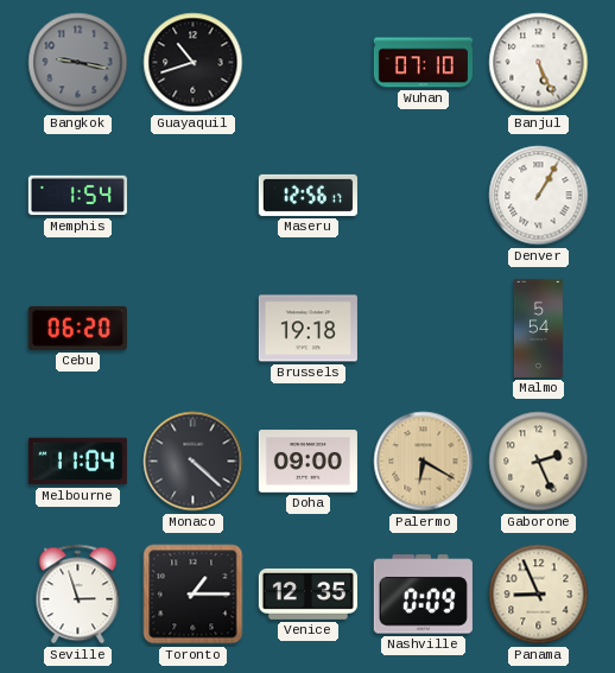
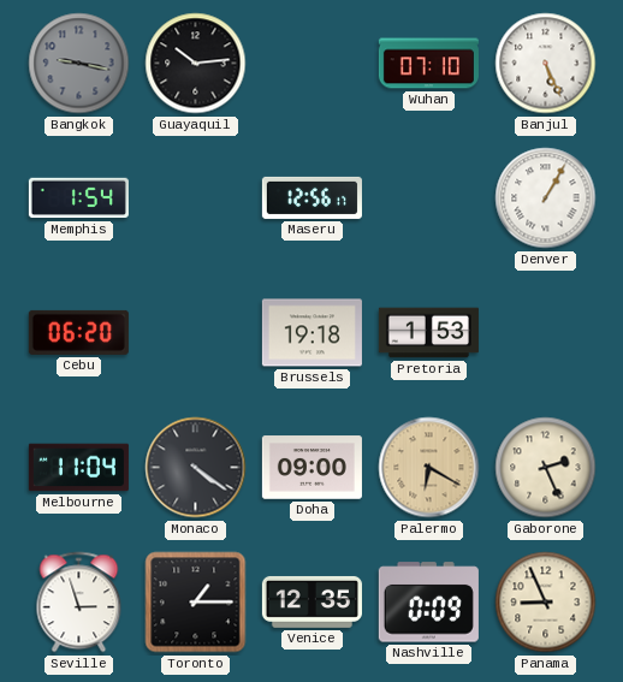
Guayaquil: 10:42 -> 10:14
Pretoria: none -> 1:53
Malmo: 5:54 -> none
Monaco: 4:22 -> 4:21
